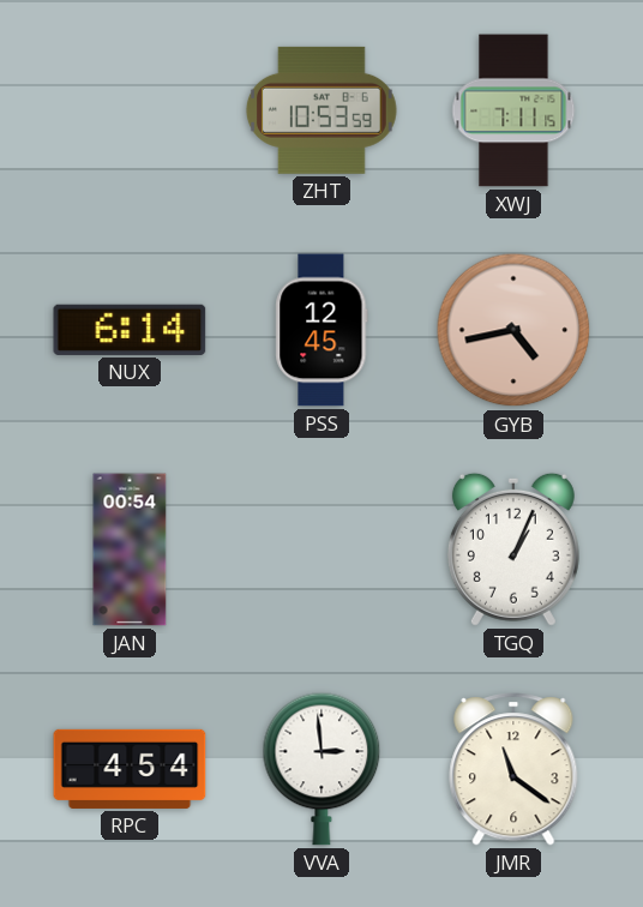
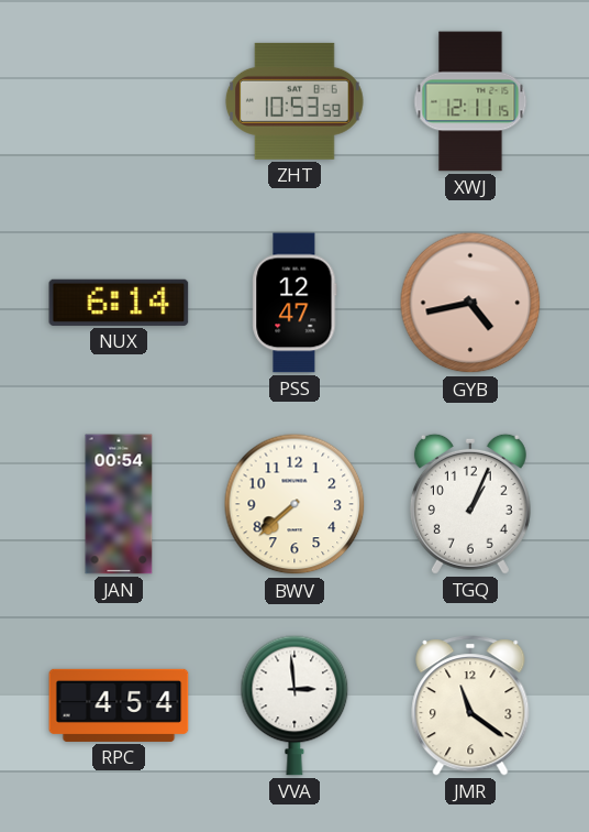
XWJ: 7:11 -> 12:11
PSS: 12:45 -> 12:47
BWV: none -> 7:38
